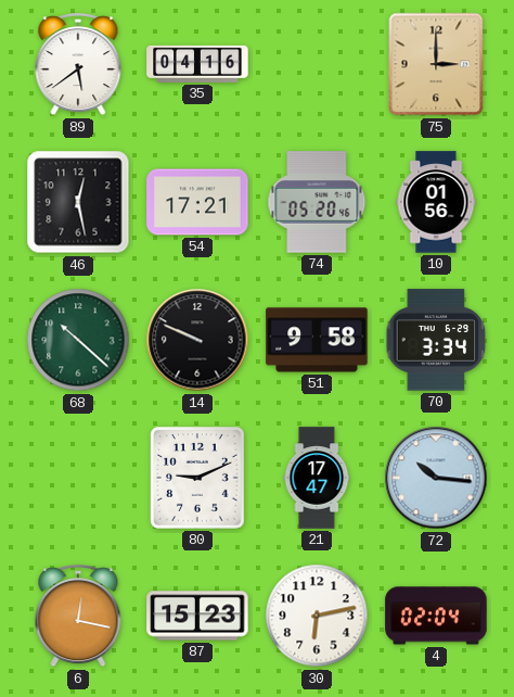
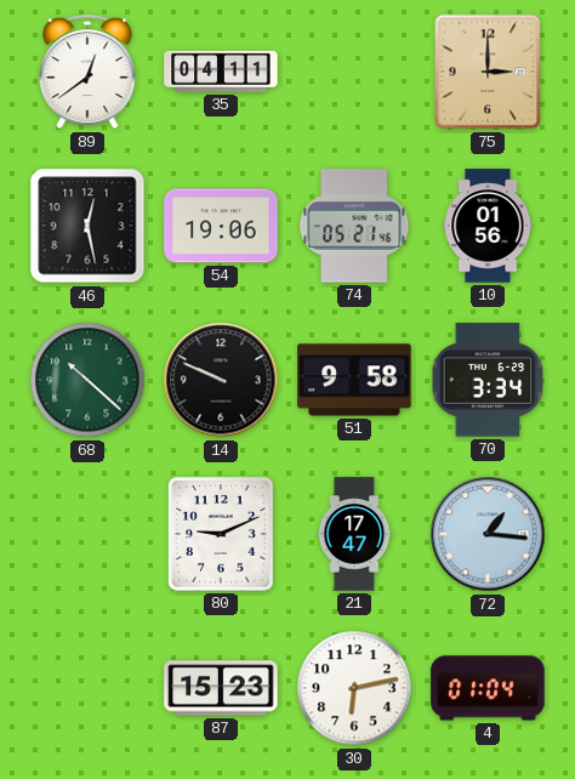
89: 5:39 -> 12:39
35: 04:16 -> 04:11
54: 17:21 -> 19:06
74: 05:20 -> 05:21
72: 10:16 -> 1:16
6: 12:17 -> none
4: 02:04 -> 01:04
